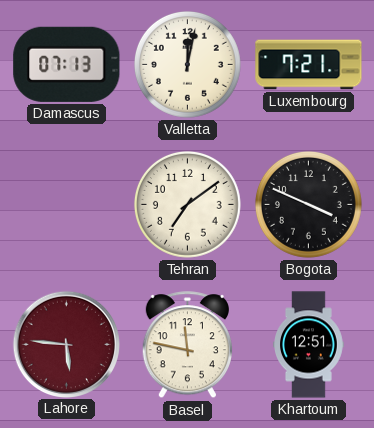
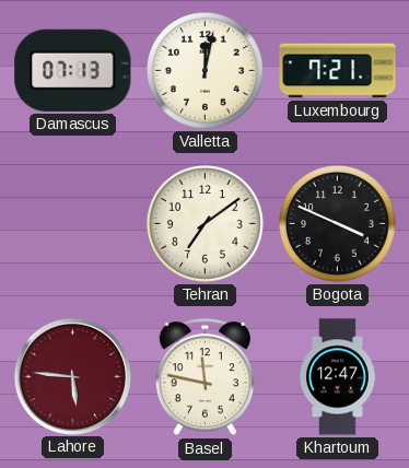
Khartoum: 12:51 -> 12:47
